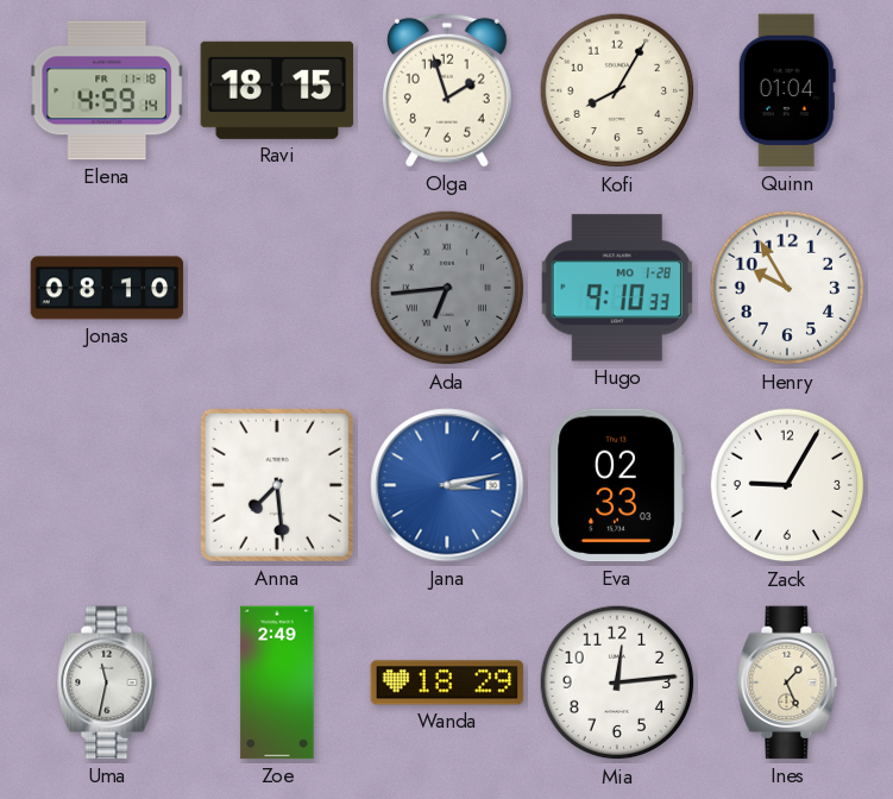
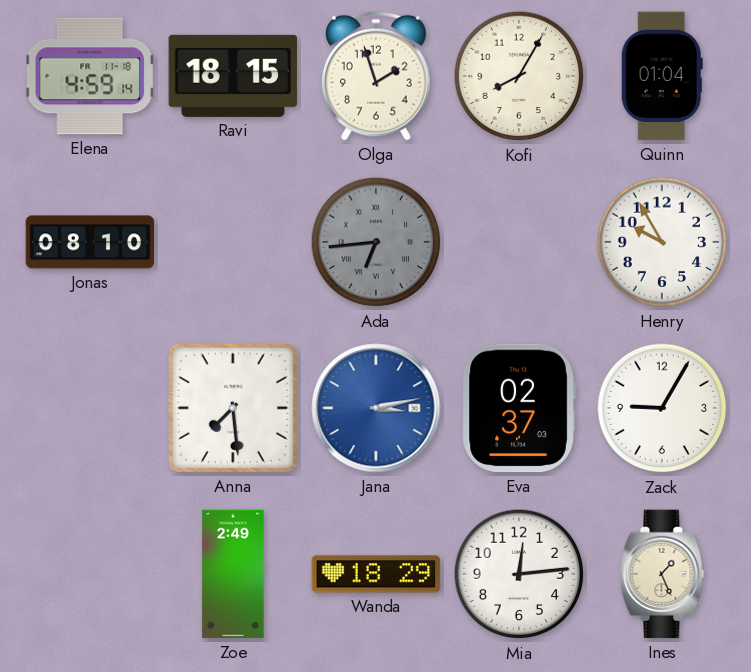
Hugo: 9:10 -> none
Eva: 02:33 -> 02:37
Uma: 11:32 -> none
